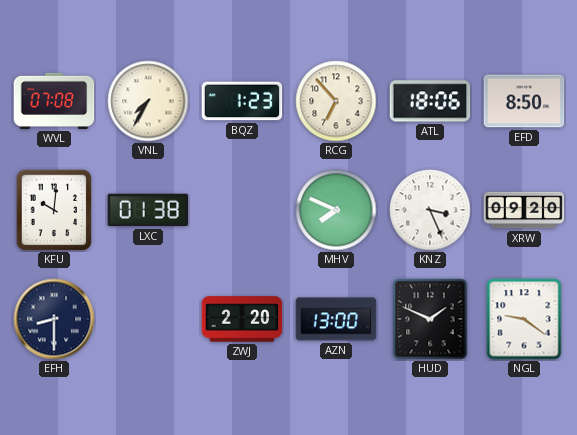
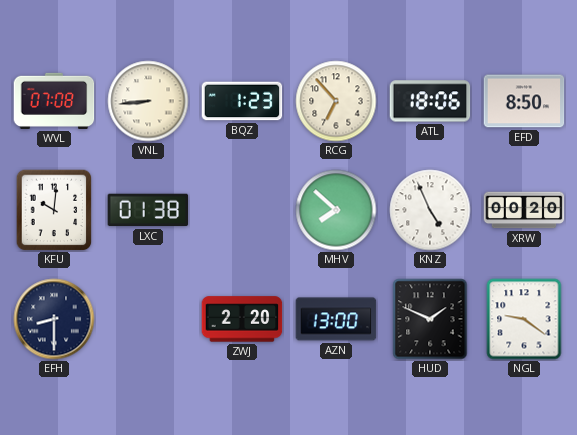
VNL: 7:35 -> 8:44
MHV: 7:49 -> 7:52
KNZ: 3:26 -> 4:56
XRW: 09:20 -> 00:20
